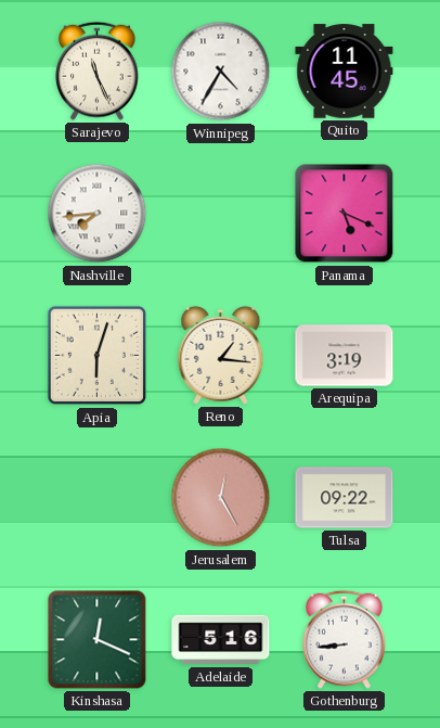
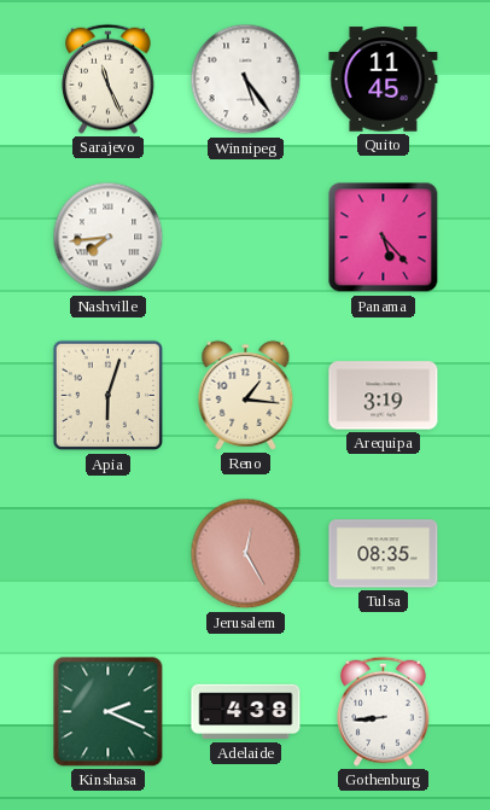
Winnipeg: 4:35 -> 5:24
Panama: 5:19 -> 5:23
Tulsa: 09:22 -> 08:35
Kinshasa: 12:19 -> 2:19
Adelaide: 5:16 -> 4:38
